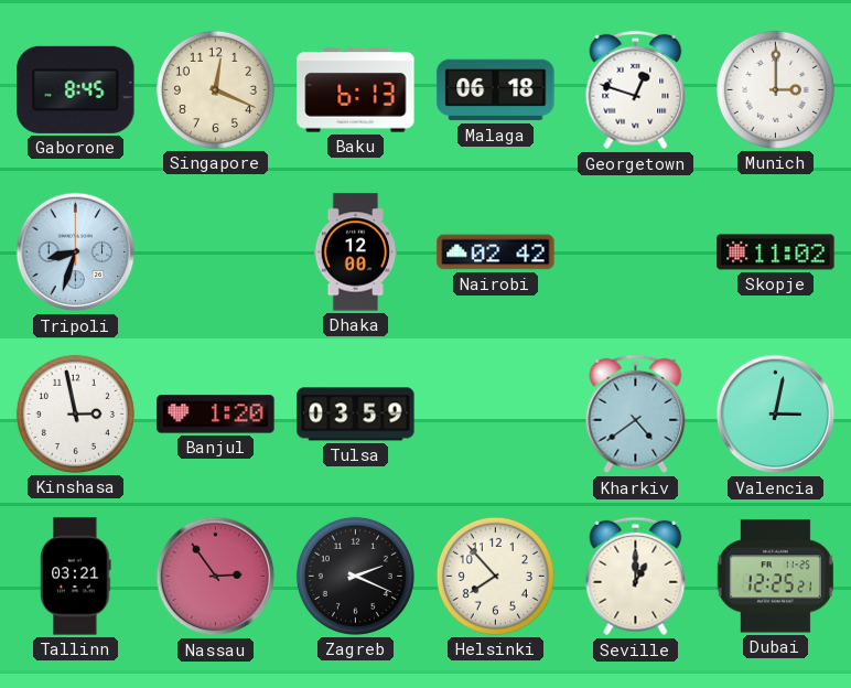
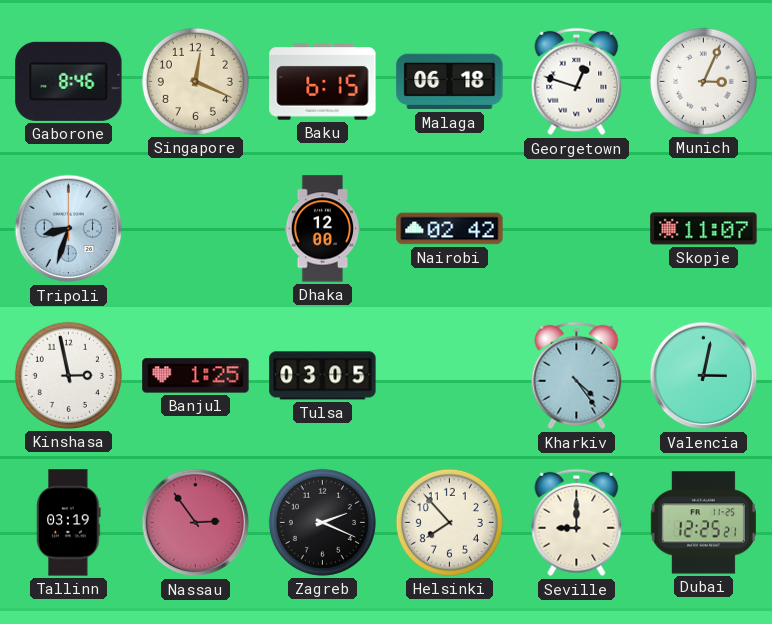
Gaborone: 8:45 -> 8:46
Baku: 6:13 -> 6:15
Munich: 3:00 -> 3:04
Skopje: 11:02 -> 11:07
Banjul: 1:20 -> 1:25
Tulsa: 03:59 -> 03:05
Kharkiv: 4:39 -> 4:24
Tallinn: 03:21 -> 03:19
Seville: 1:00 -> 9:00
